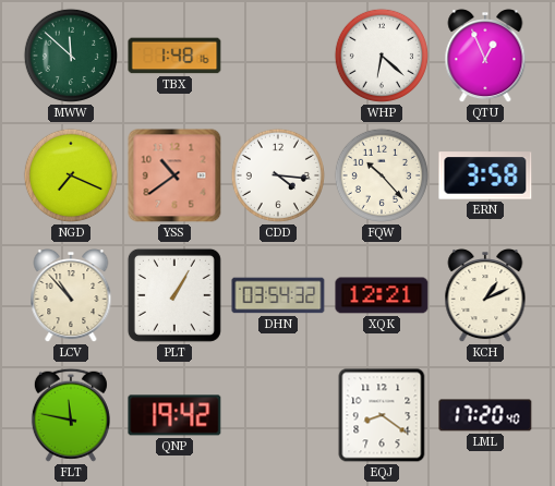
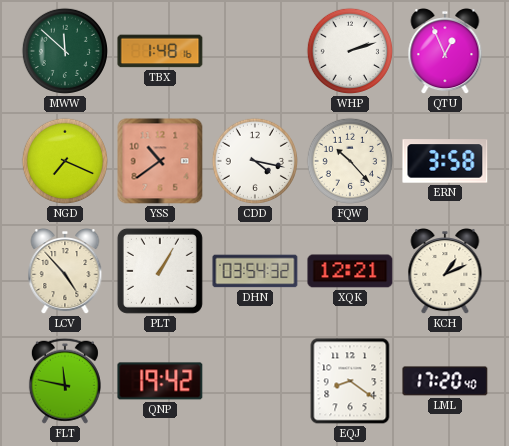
WHP: 6:22 -> 2:12
CDD: 4:16 -> 4:17
LCV: 10:53 -> 4:53
